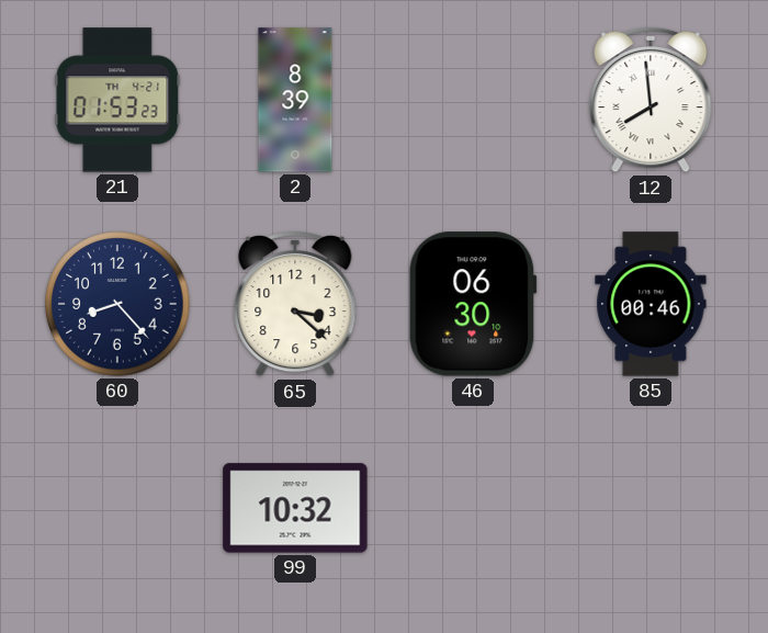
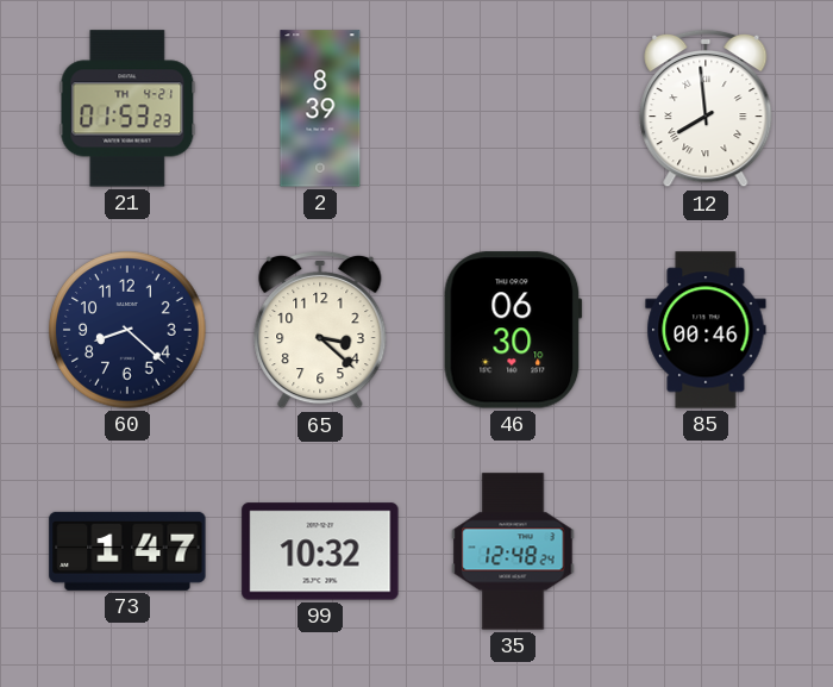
60: 8:23 -> 8:22
73: none -> 1:47
35: none -> 12:48
